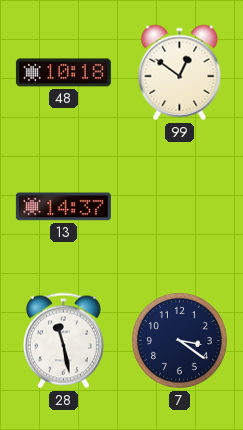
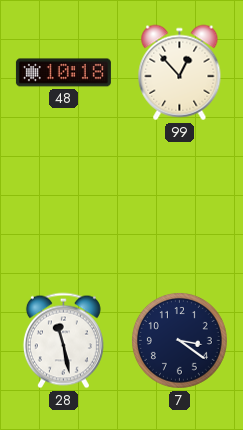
99: 12:51 -> 12:53
13: 14:37 -> none
